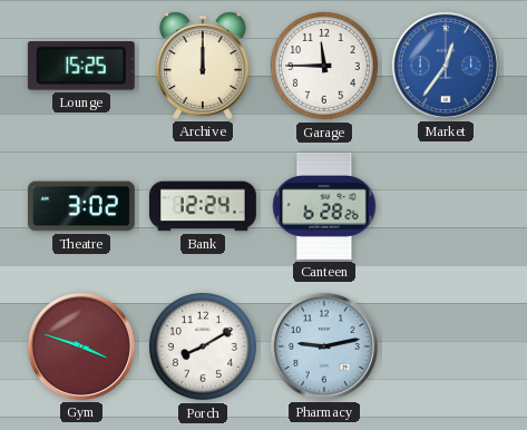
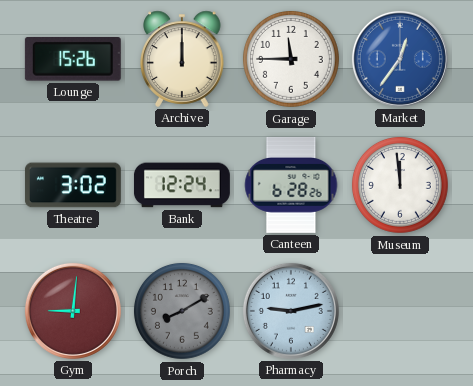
Lounge: 15:25 -> 15:26
Museum: none -> 11:59
Gym: 3:48 -> 9:01
Porch dial: white -> grey
